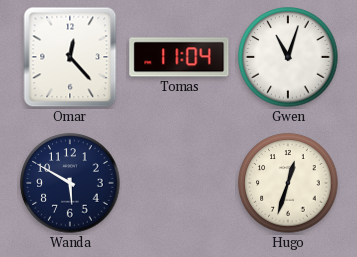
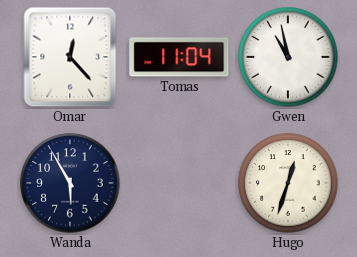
Gwen: 11:03 -> 10:58
Wanda: 5:50 -> 5:55
